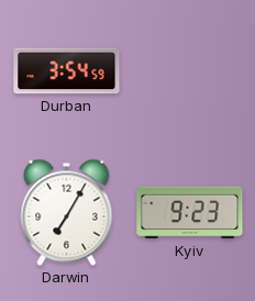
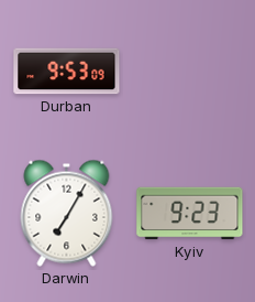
Durban: 3:54 -> 9:53
